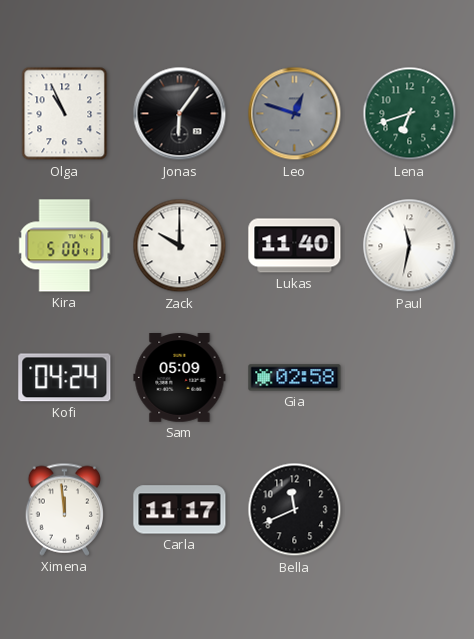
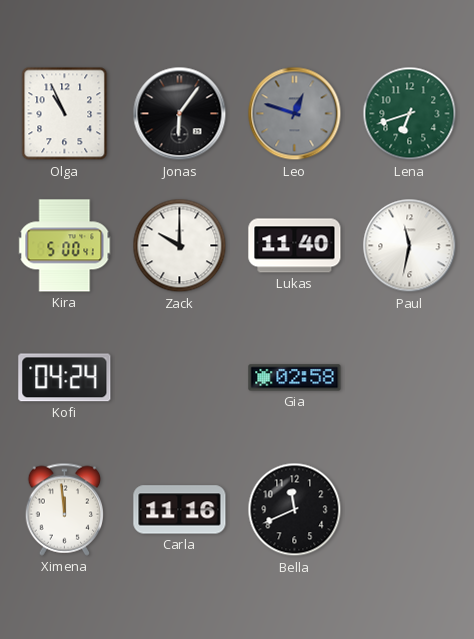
Sam: 05:09 -> none
Carla: 11:17 -> 11:16
